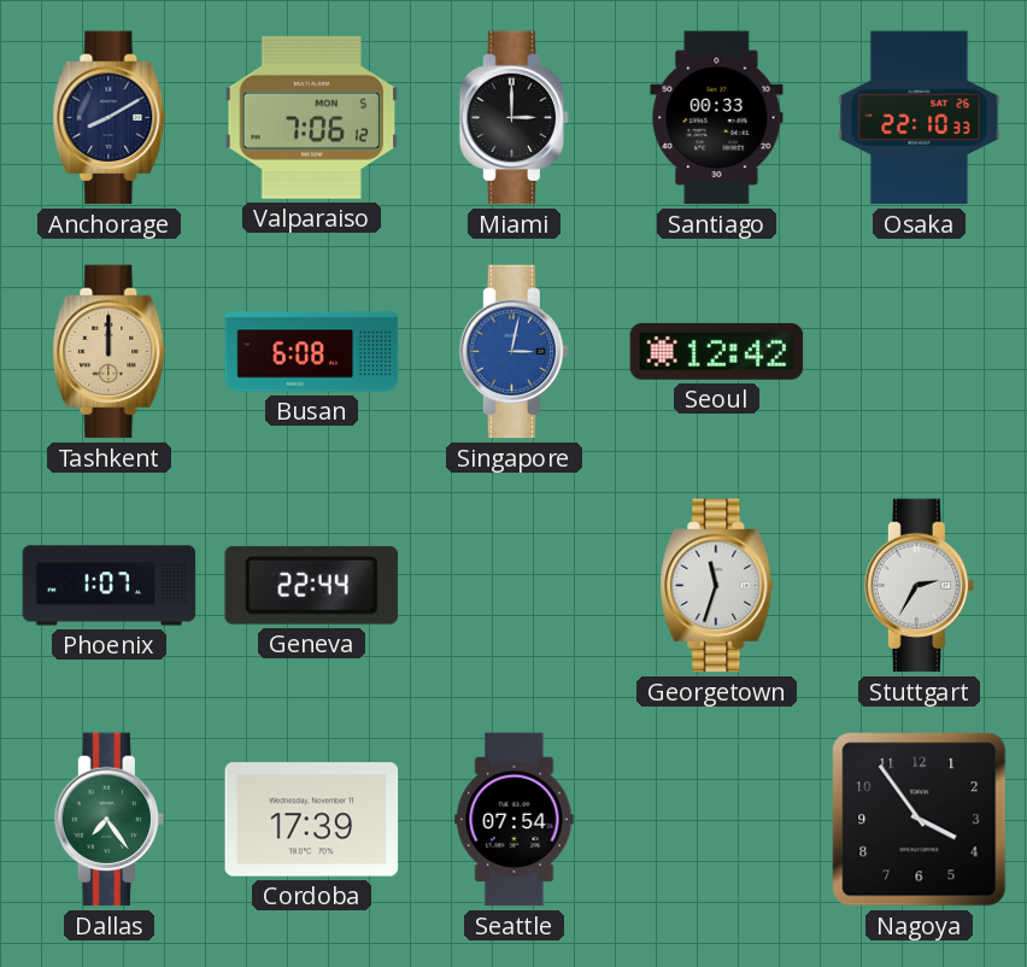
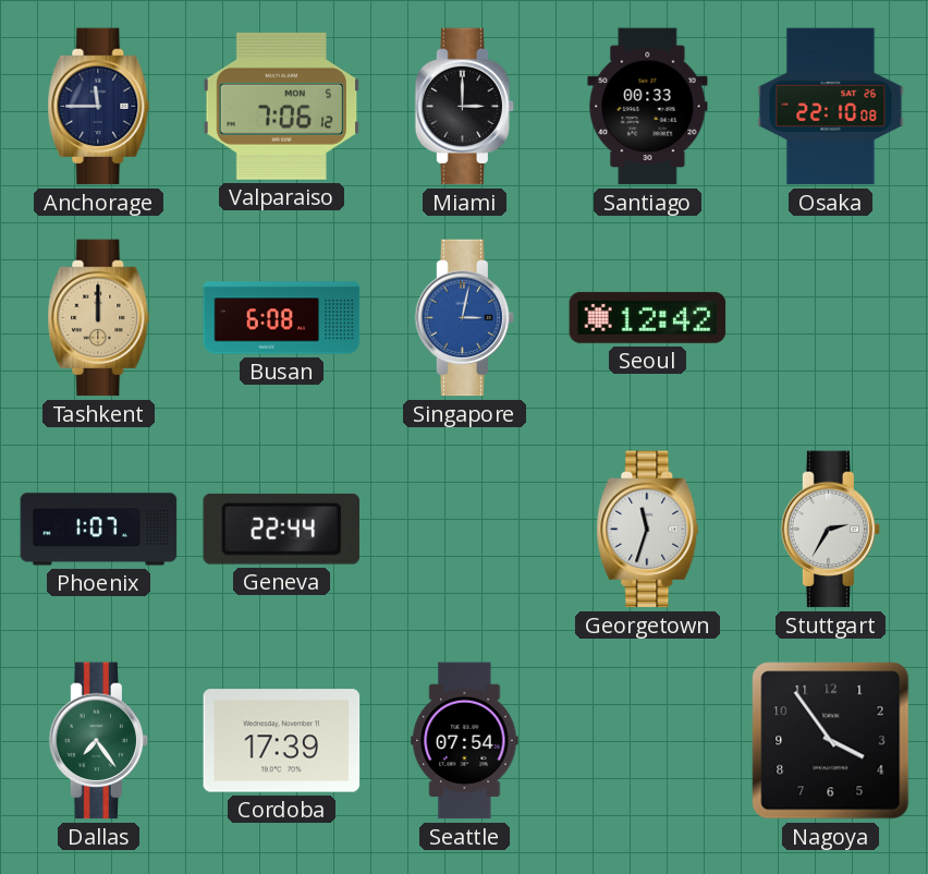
Anchorage: 8:10 -> 11:45
Osaka: 22:10:33 -> 22:10:08
